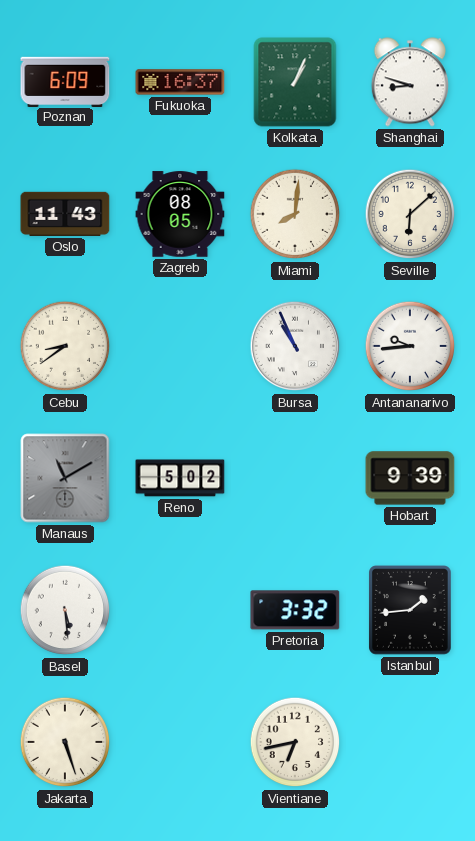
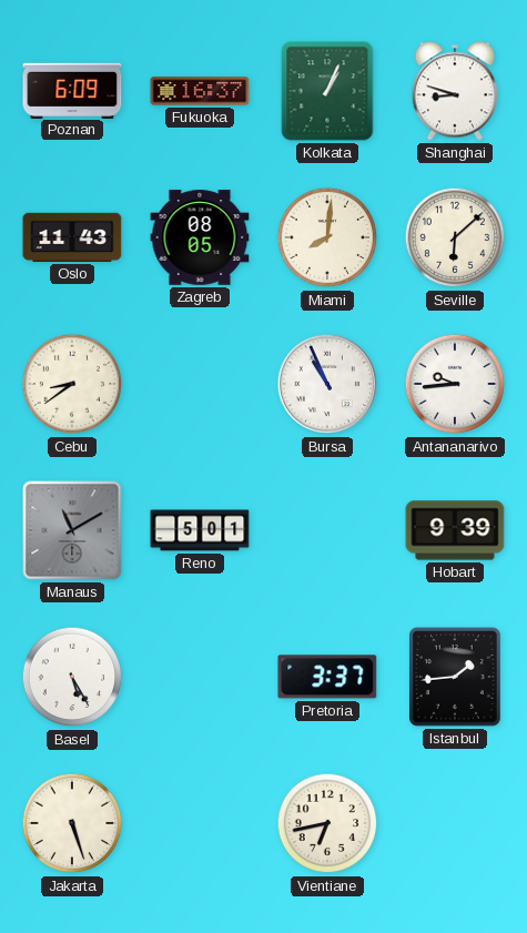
Reno: 5:02 -> 5:01
Basel: 5:29 -> 5:25
Pretoria: 3:32 -> 3:37
